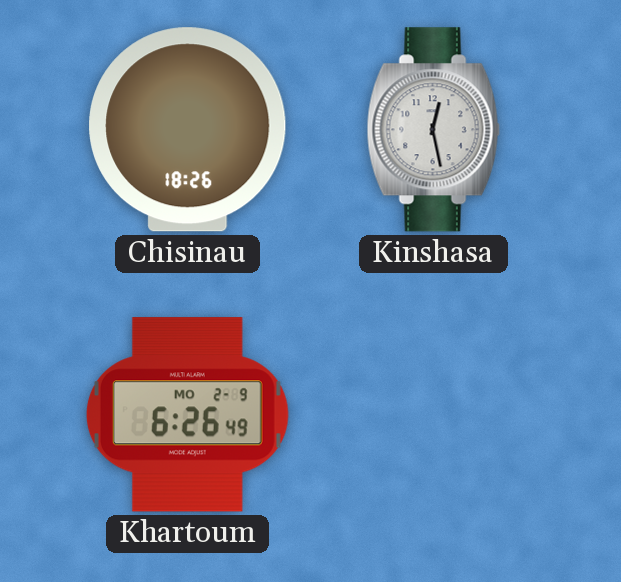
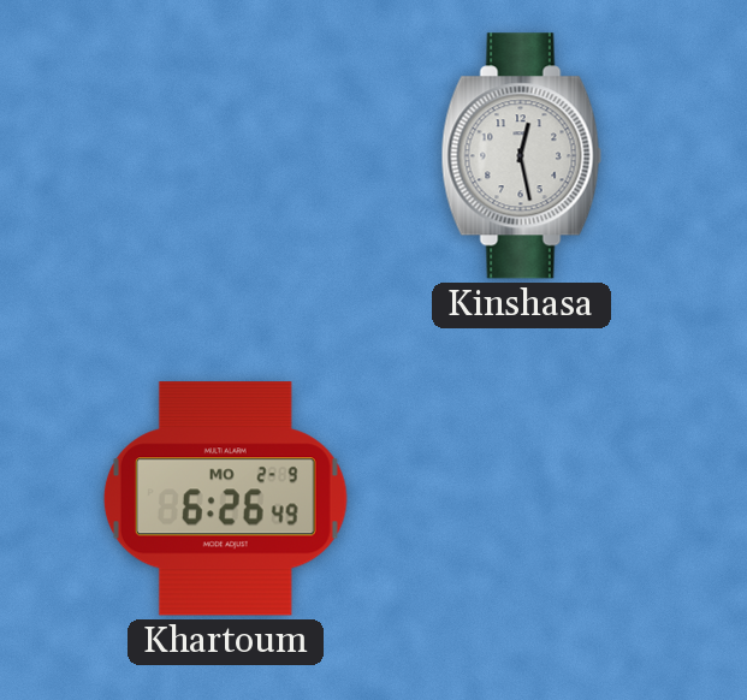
Chisinau: 18:26 -> none
